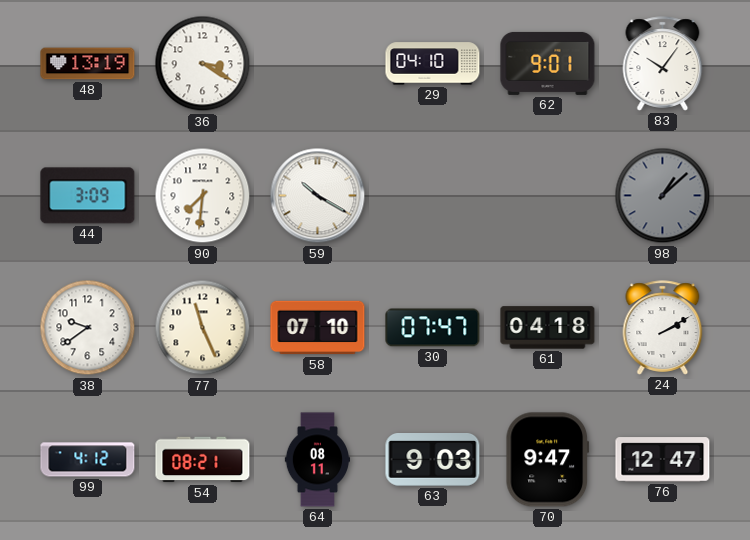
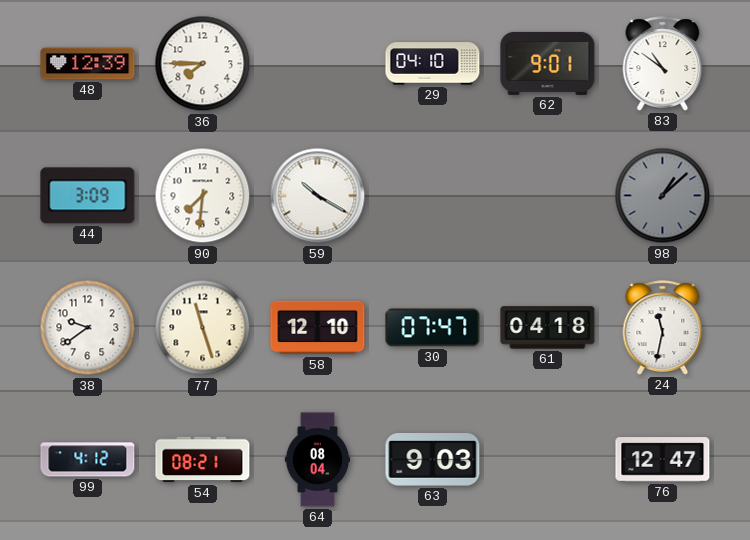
48: 13:19 -> 12:39
36: 3:20 -> 7:45
83: 10:06 -> 10:51
77: 11:26 -> 11:27
58: 07:10 -> 12:10
24: 2:10 -> 11:32
64: 08:11 -> 08:04
70: 9:47 -> none
